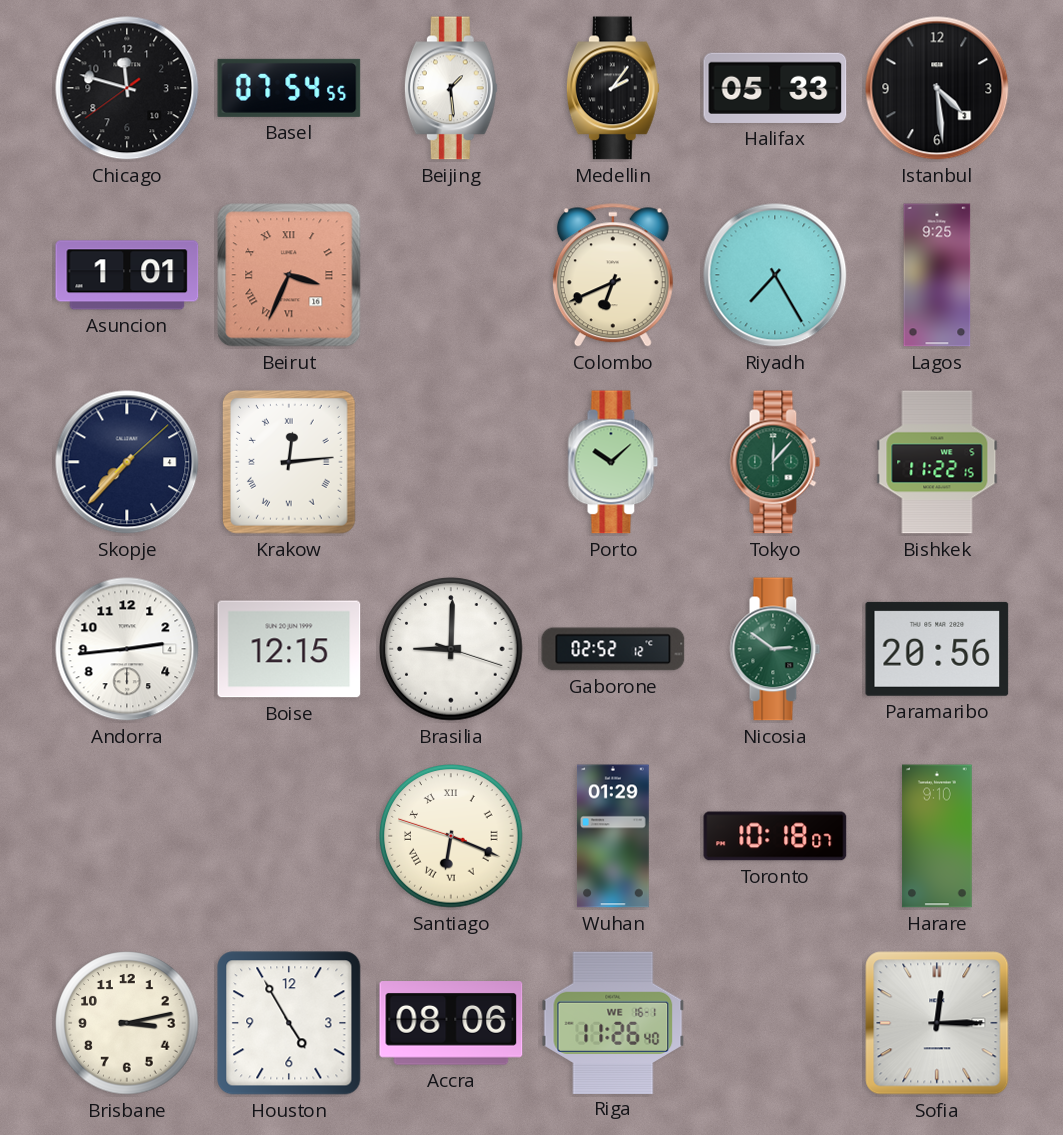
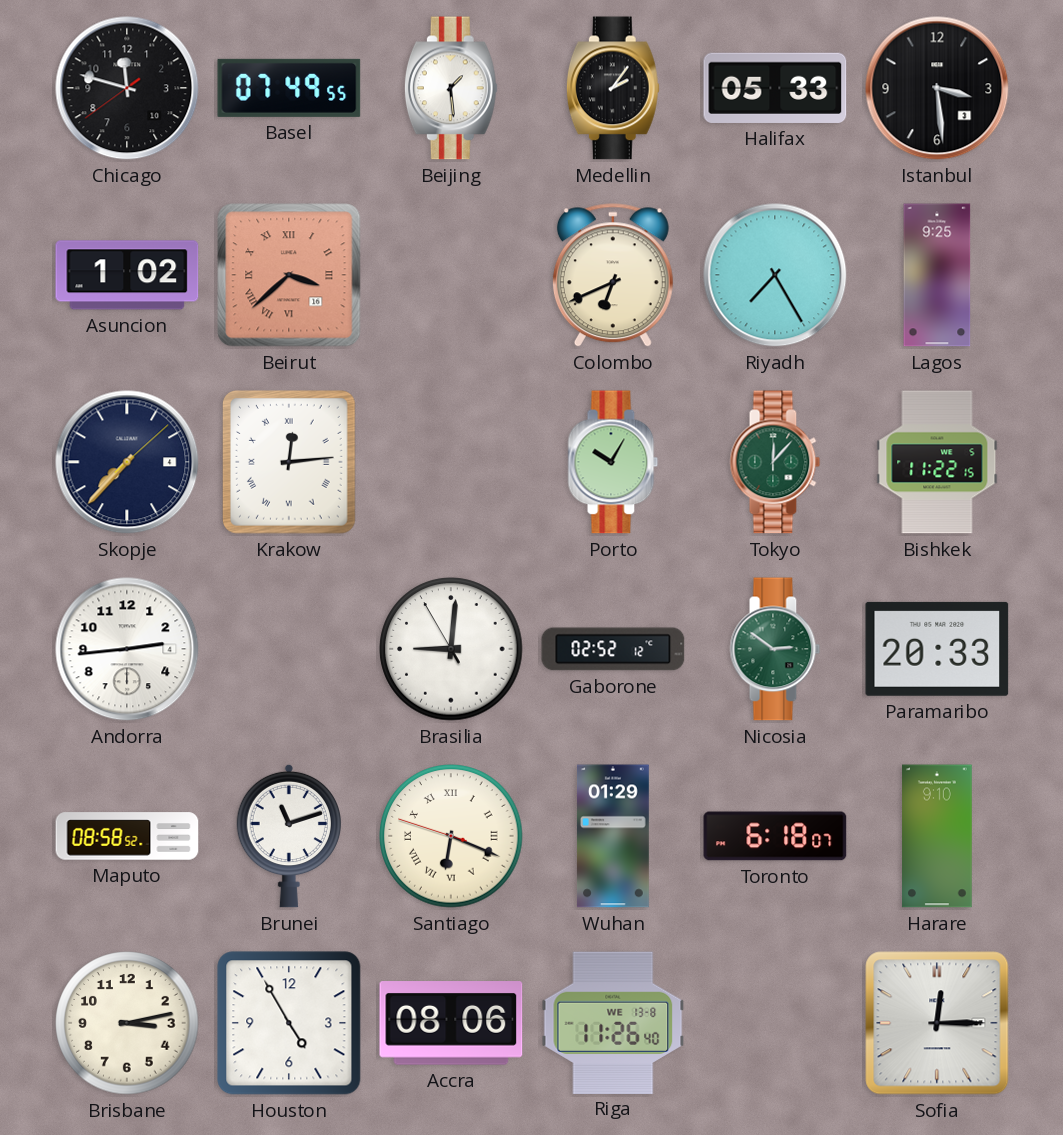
Basel: 07:54 -> 07:49
Istanbul: 4:29 -> 3:29
Asuncion: 1:01 -> 1:02
Beirut: 3:34 -> 3:38
Porto: 10:08 -> 10:05
Boise: 12:15 -> none
Brasilia: 9:00:18 -> 9:00:55
Paramaribo: 20:56 -> 20:33
Maputo: none -> 08:58
Brunei: none -> 11:12
Toronto: 10:18 -> 6:18
Riga date: WE 16-1 -> WE 13-8
